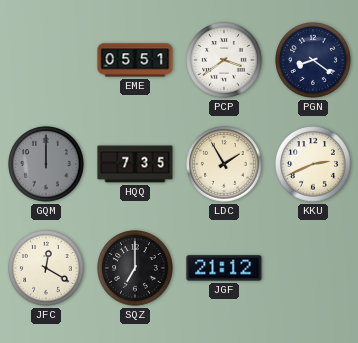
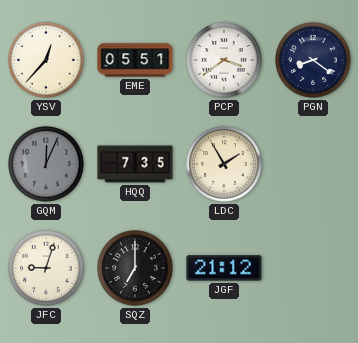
YSV: none -> 12:37
GQM: 12:00 -> 12:04
KKU: 2:41 -> none
JFC: 12:20 -> 9:03
